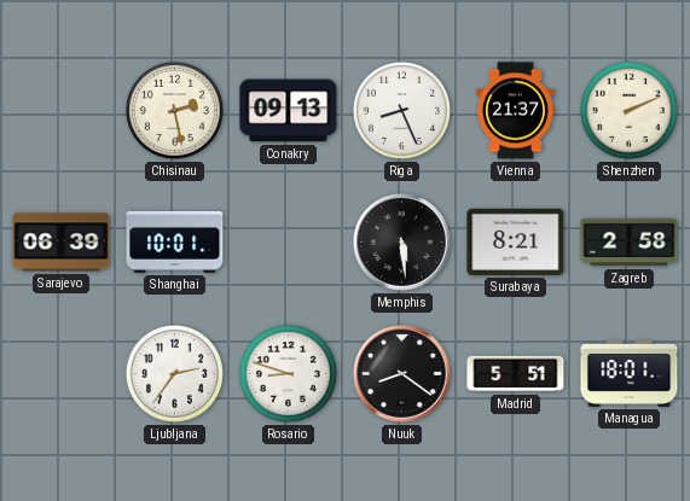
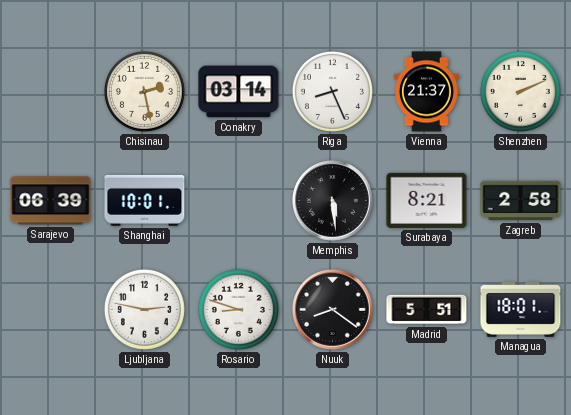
Conakry: 09:13 -> 03:14
Ljubljana: 2:36 -> 2:47
